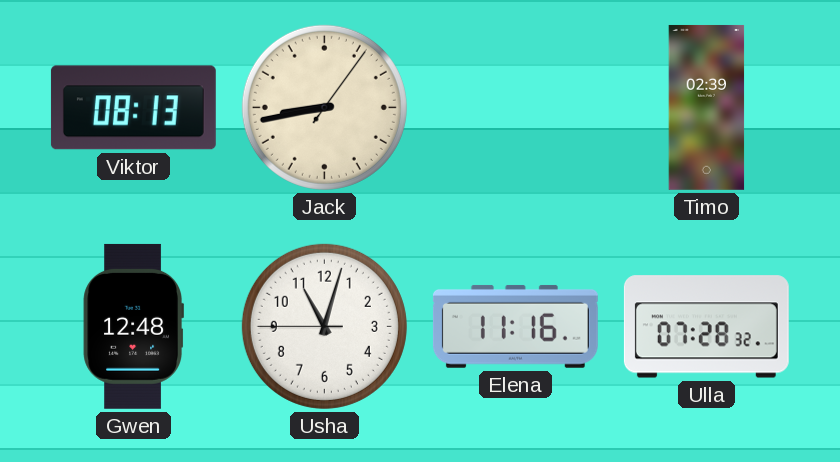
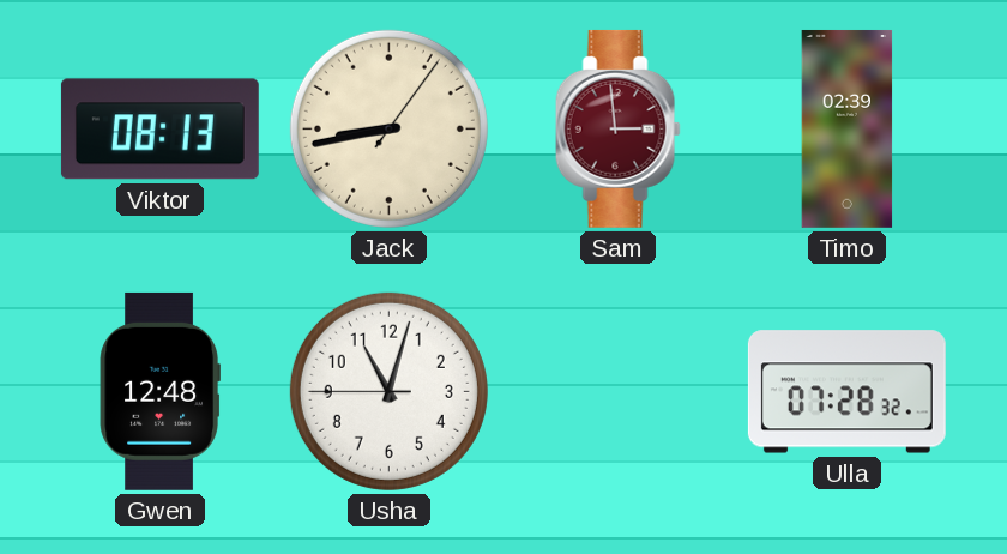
Sam: none -> 2:59
Elena: 11:16 -> none
